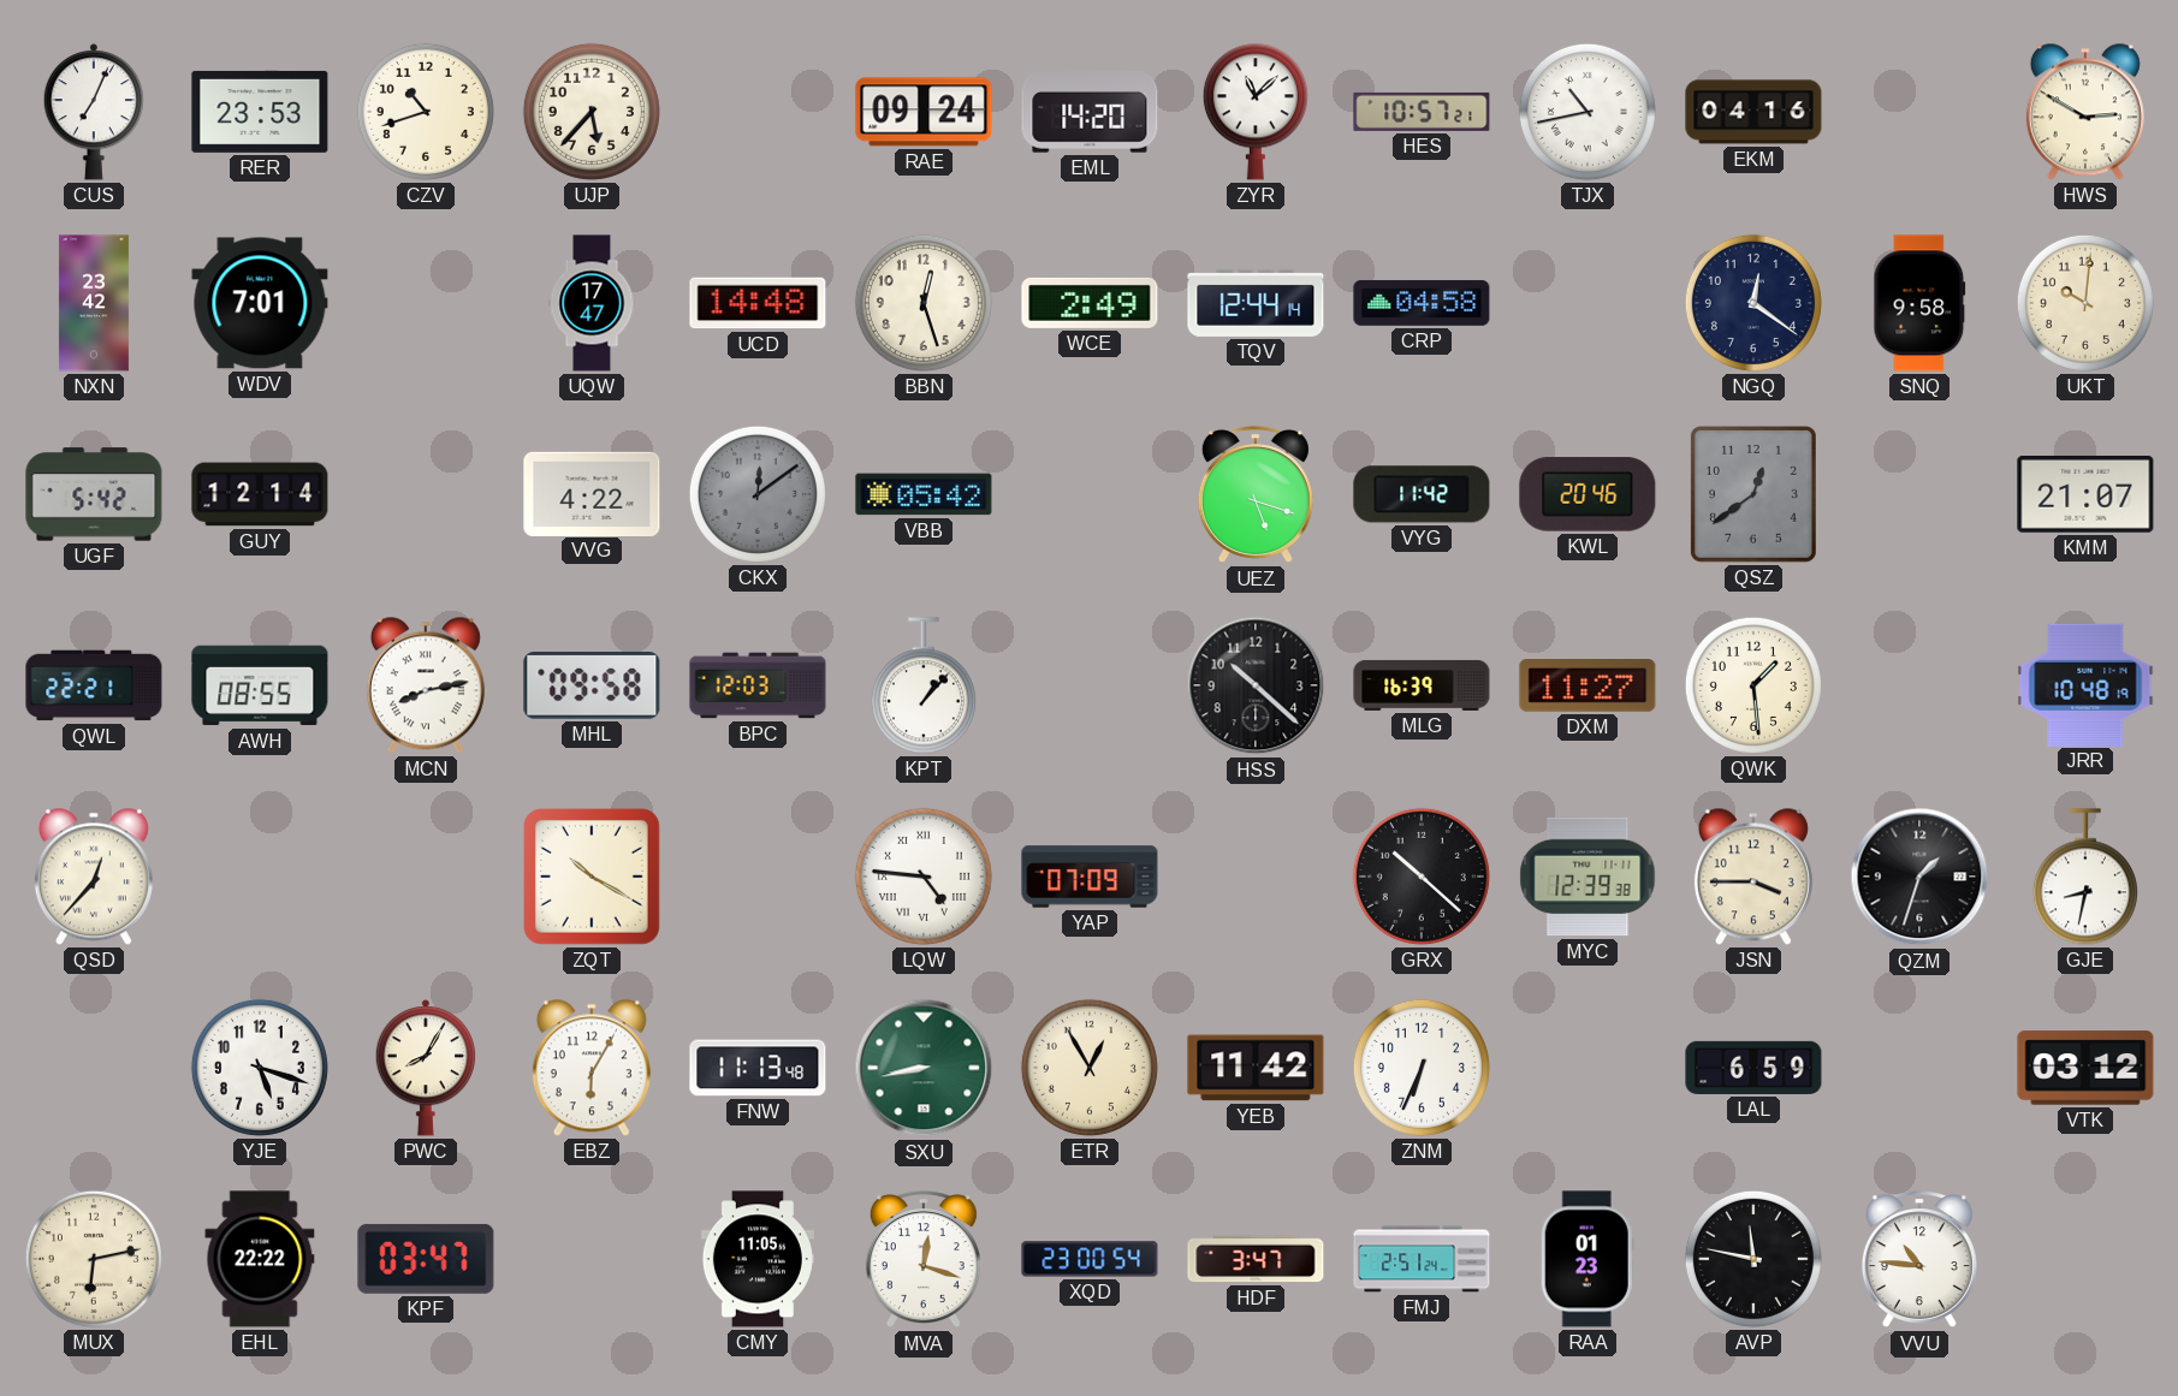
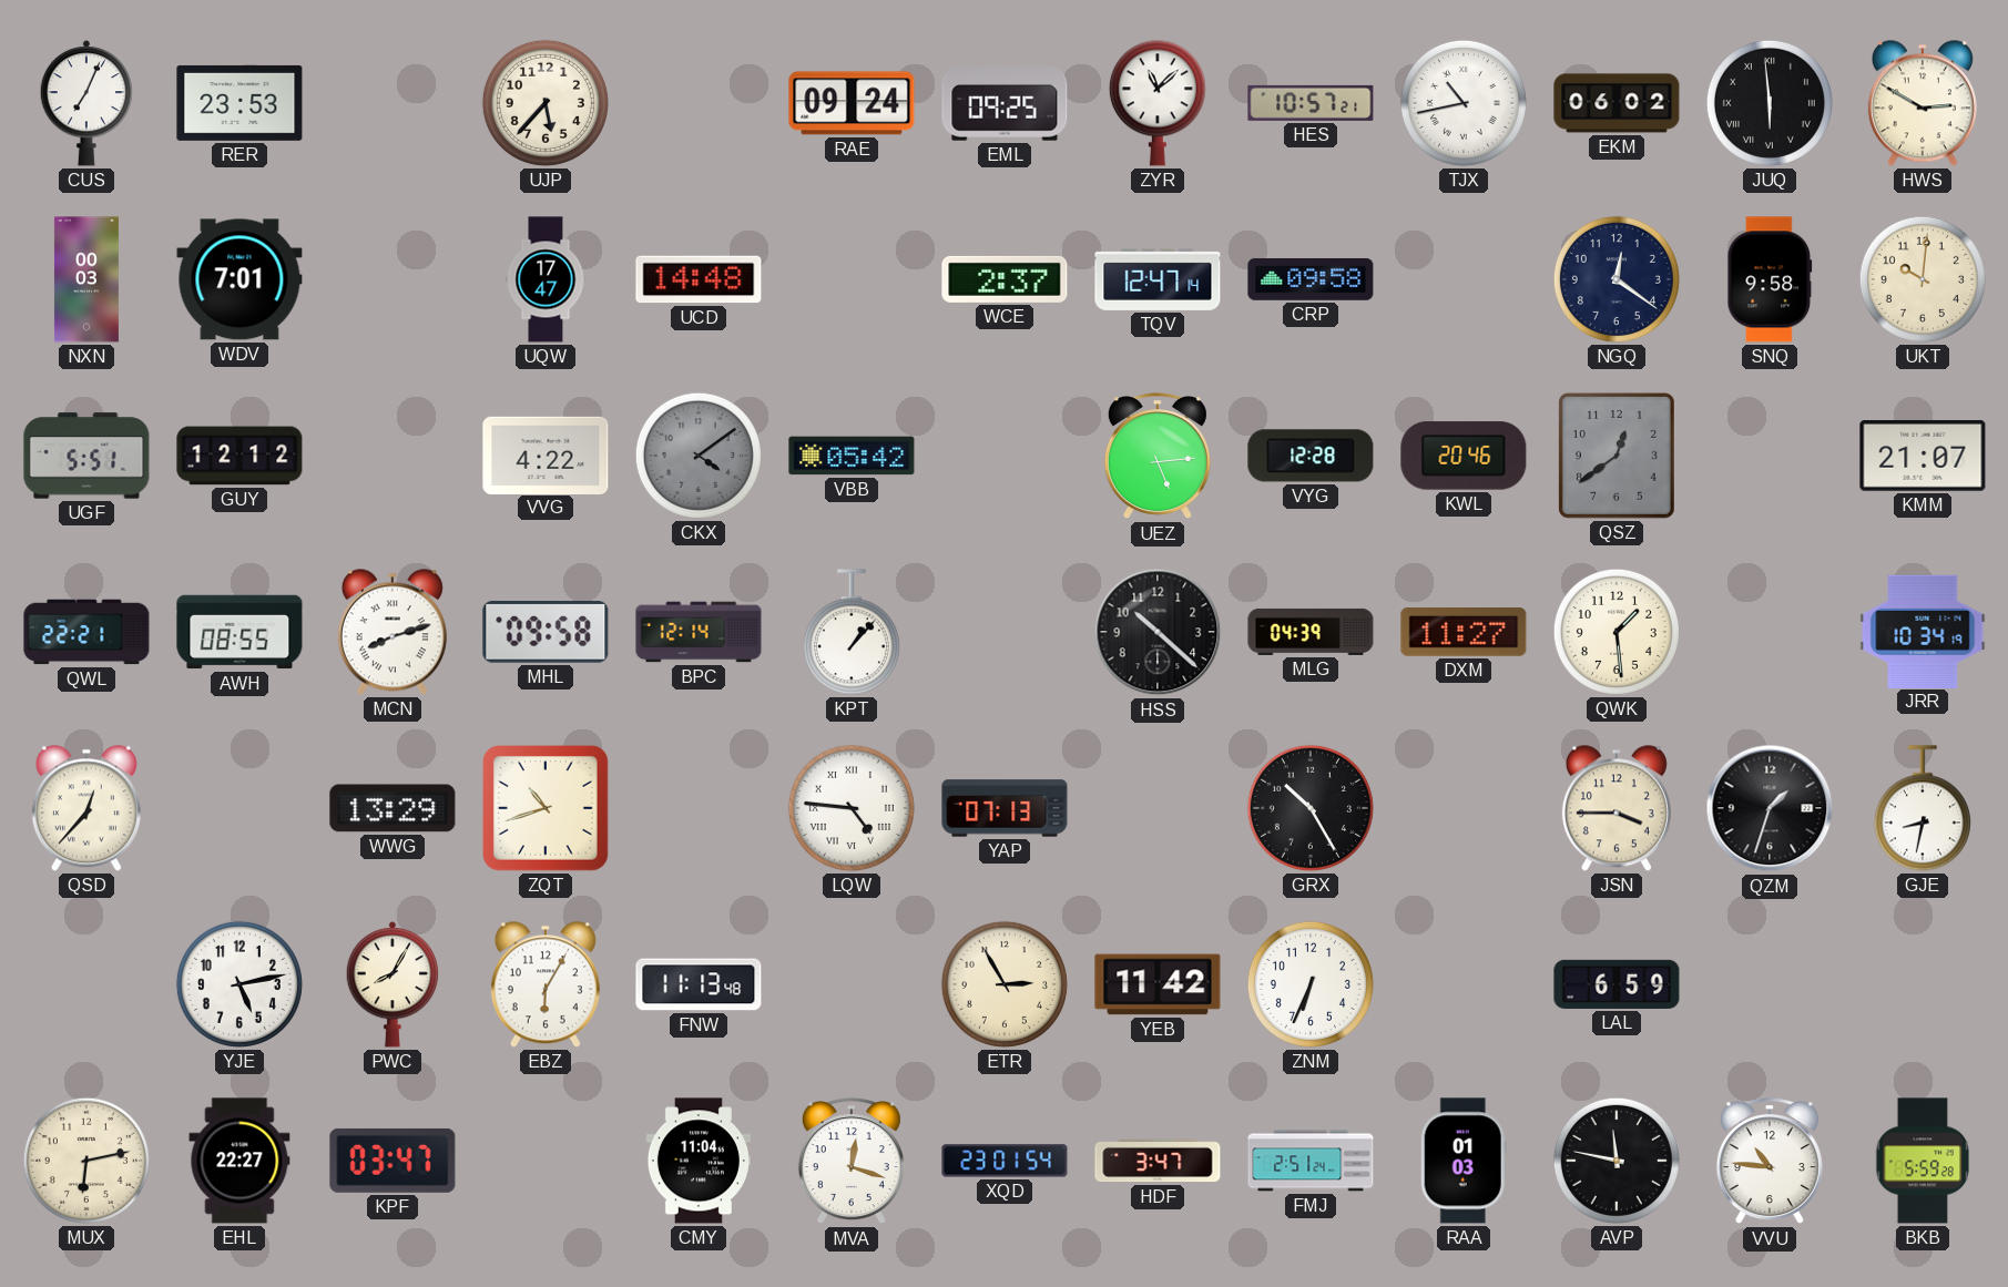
CZV: 10:42 -> none
EML: 14:20 -> 09:25
EKM: 04:16 -> 06:02
JUQ: none -> 5:59
NXN: 23:42 -> 00:03
BBN: 12:27 -> none
WCE: 2:49 -> 2:37
TQV: 12:44 -> 12:47
CRP: 04:58 -> 09:58
UGF: 5:42 -> 5:51
GUY: 12:14 -> 12:12
CKX: 12:09 -> 4:09
UEZ: 5:18 -> 5:14
VYG: 11:42 -> 12:28
MCN: 8:13 -> 8:12
BPC: 12:03 -> 12:14
MLG: 16:39 -> 04:39
JRR: 10:48 -> 10:34
WWG: none -> 13:29
ZQT: 10:20 -> 10:42
YAP: 07:09 -> 07:13
GRX: 10:22 -> 10:25
MYC: 12:39 -> none
YJE: 5:18 -> 5:13
SXU: 8:43 -> none
ETR: 12:55 -> 2:55
VTK: 03:12 -> none
EHL: 22:22 -> 22:27
CMY: 11:05 -> 11:04
XQD: 23:00 -> 23:01
RAA: 01:23 -> 01:03
BKB: none -> 5:59
